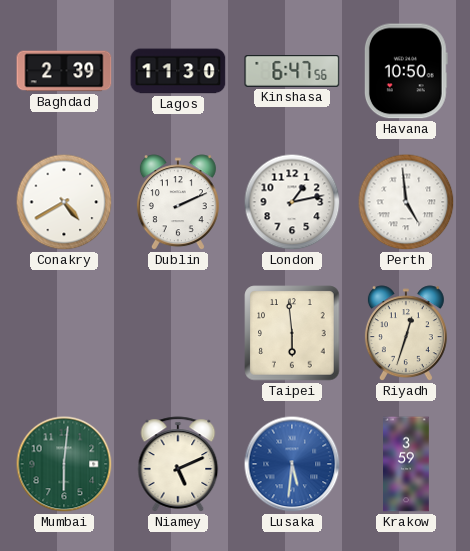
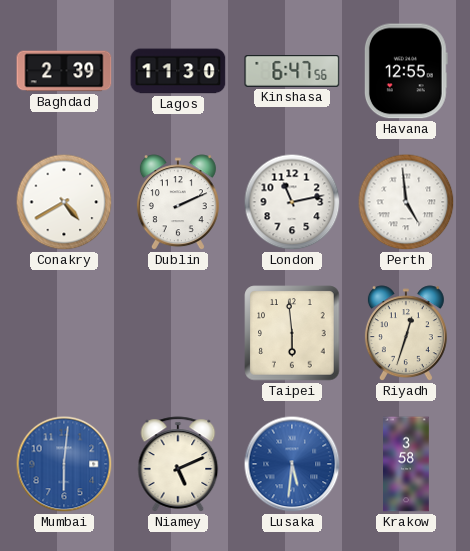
Havana: 10:50 -> 12:55
London: 1:13 -> 11:13
Mumbai dial: green -> blue
Krakow: 3:59 -> 3:58
